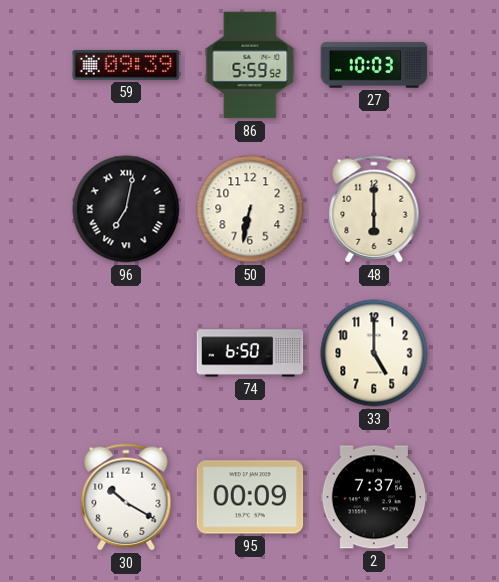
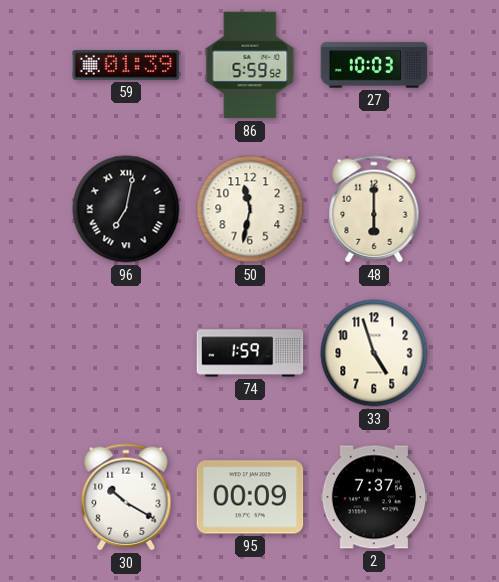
59: 09:39 -> 01:39
50: 6:32 -> 11:32
74: 6:50 -> 1:59
33: 5:00 -> 4:57
